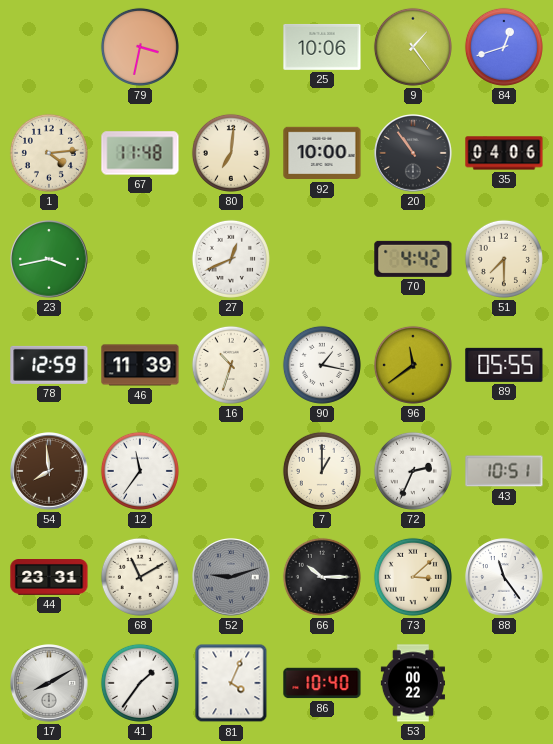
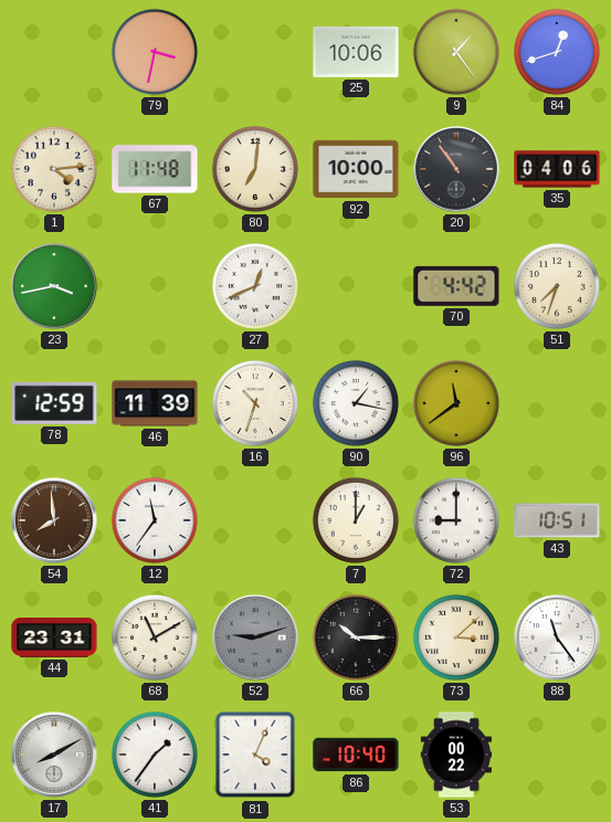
51: 7:30 -> 7:33
89: 05:55 -> none
72: 2:34 -> 9:00
